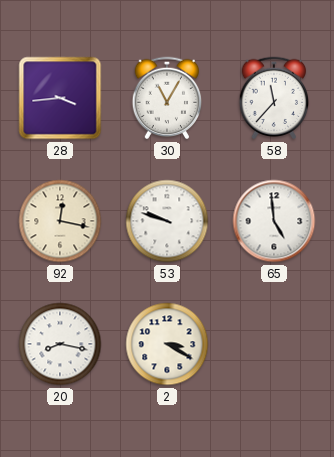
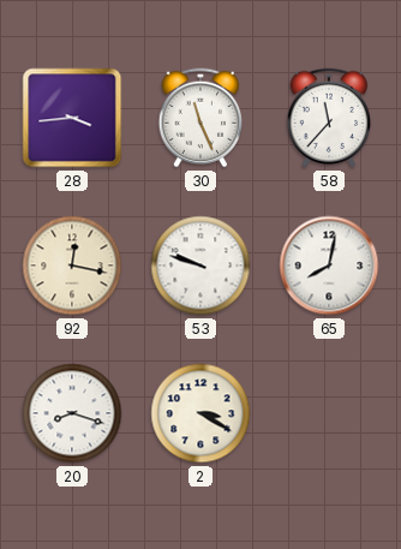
30: 11:05 -> 11:26
65: 4:59 -> 8:02
20: 8:17 -> 8:18
